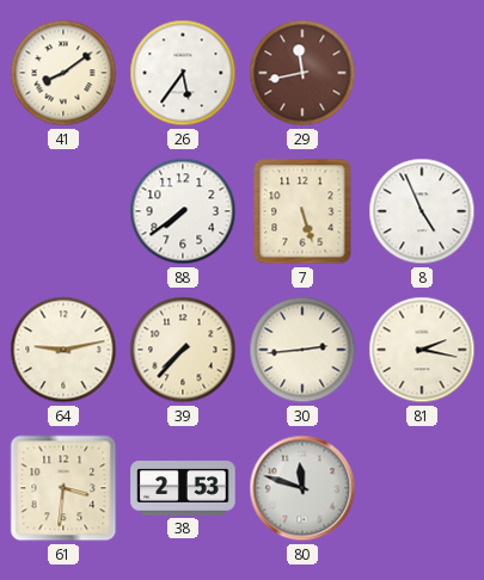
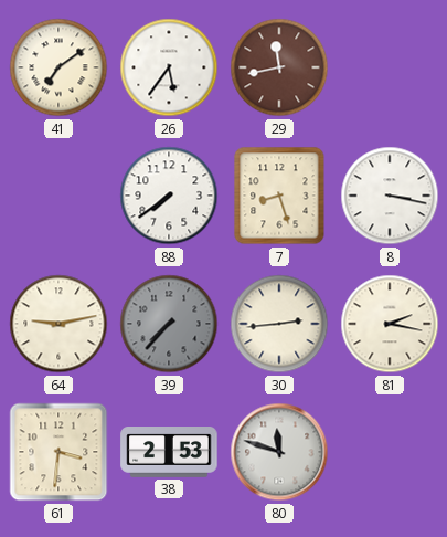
41: 8:09 -> 7:09
7: 5:27 -> 8:27
8: 4:56 -> 3:17
39 dial: cream -> grey
